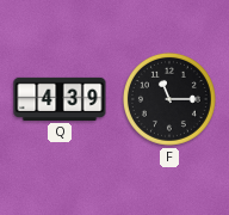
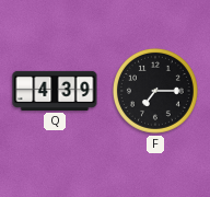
F: 11:15 -> 7:15
